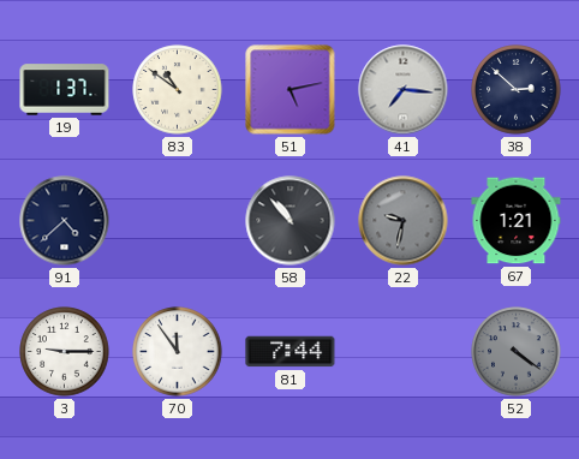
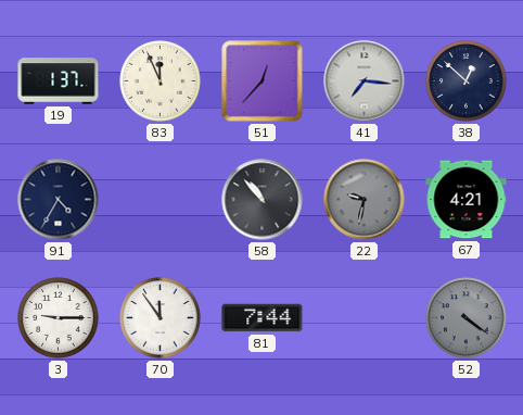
83: 10:51 -> 11:56
51: 5:13 -> 12:37
38: 2:52 -> 12:52
91: 4:38 -> 4:35
67: 1:21 -> 4:21
